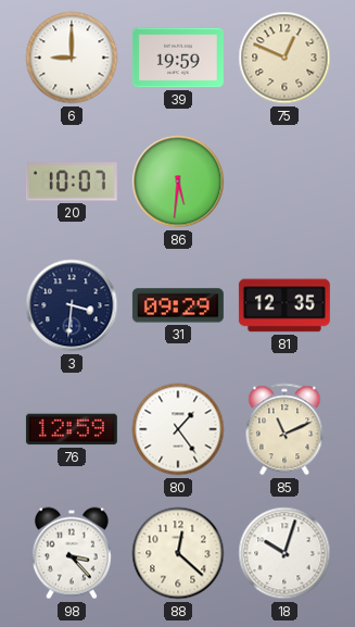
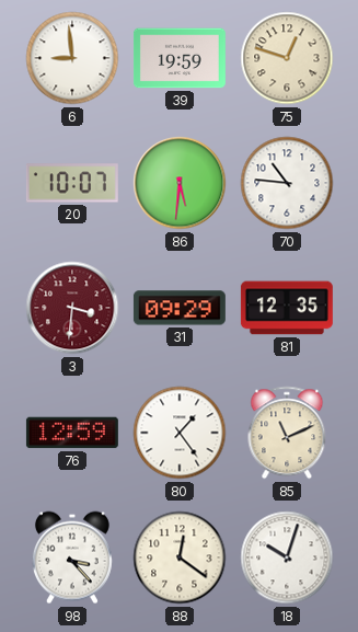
6: 9:00 -> 8:59
75: 12:49 -> 12:48
70: none -> 10:46
3 dial: navy -> burgundy
88: 12:22 -> 12:21
